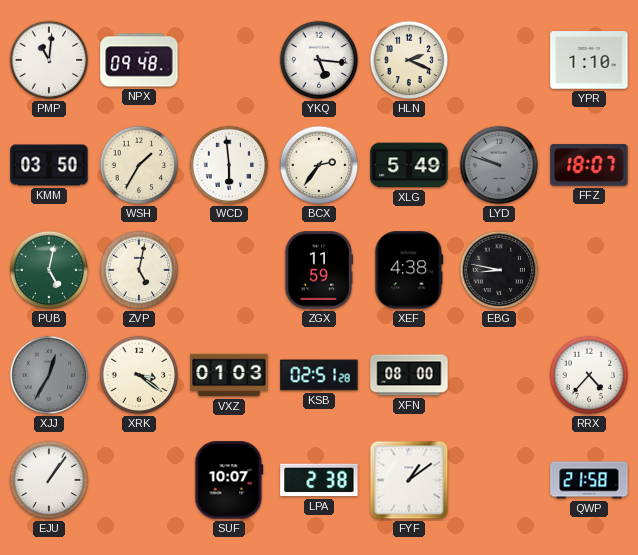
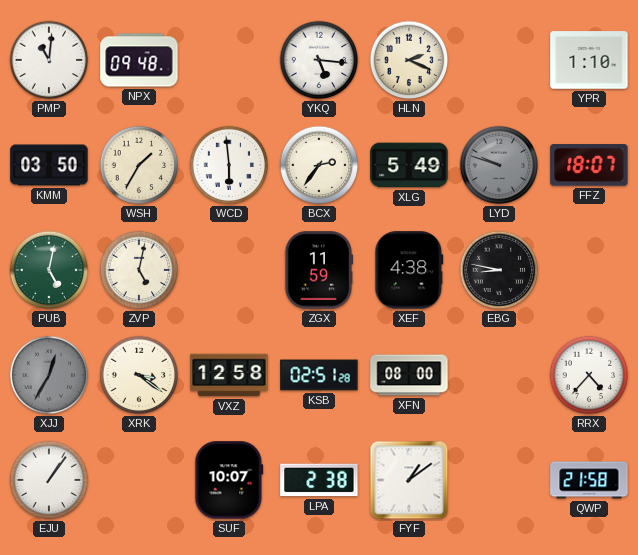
VXZ: 01:03 -> 12:58
